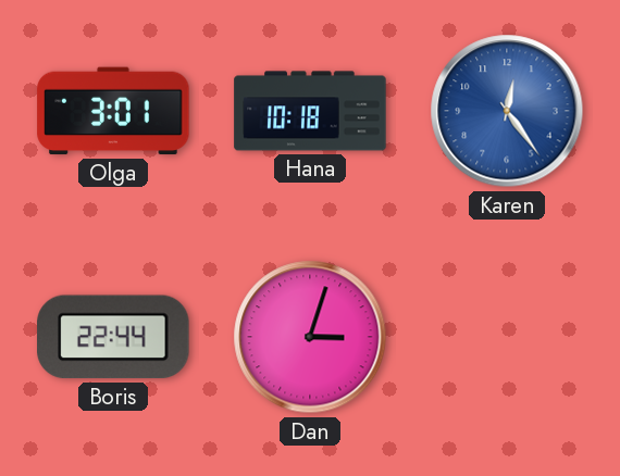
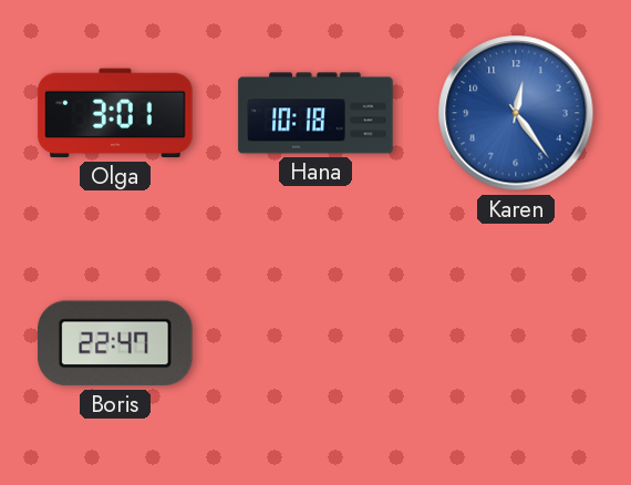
Boris: 22:44 -> 22:47
Dan: 3:03 -> none
